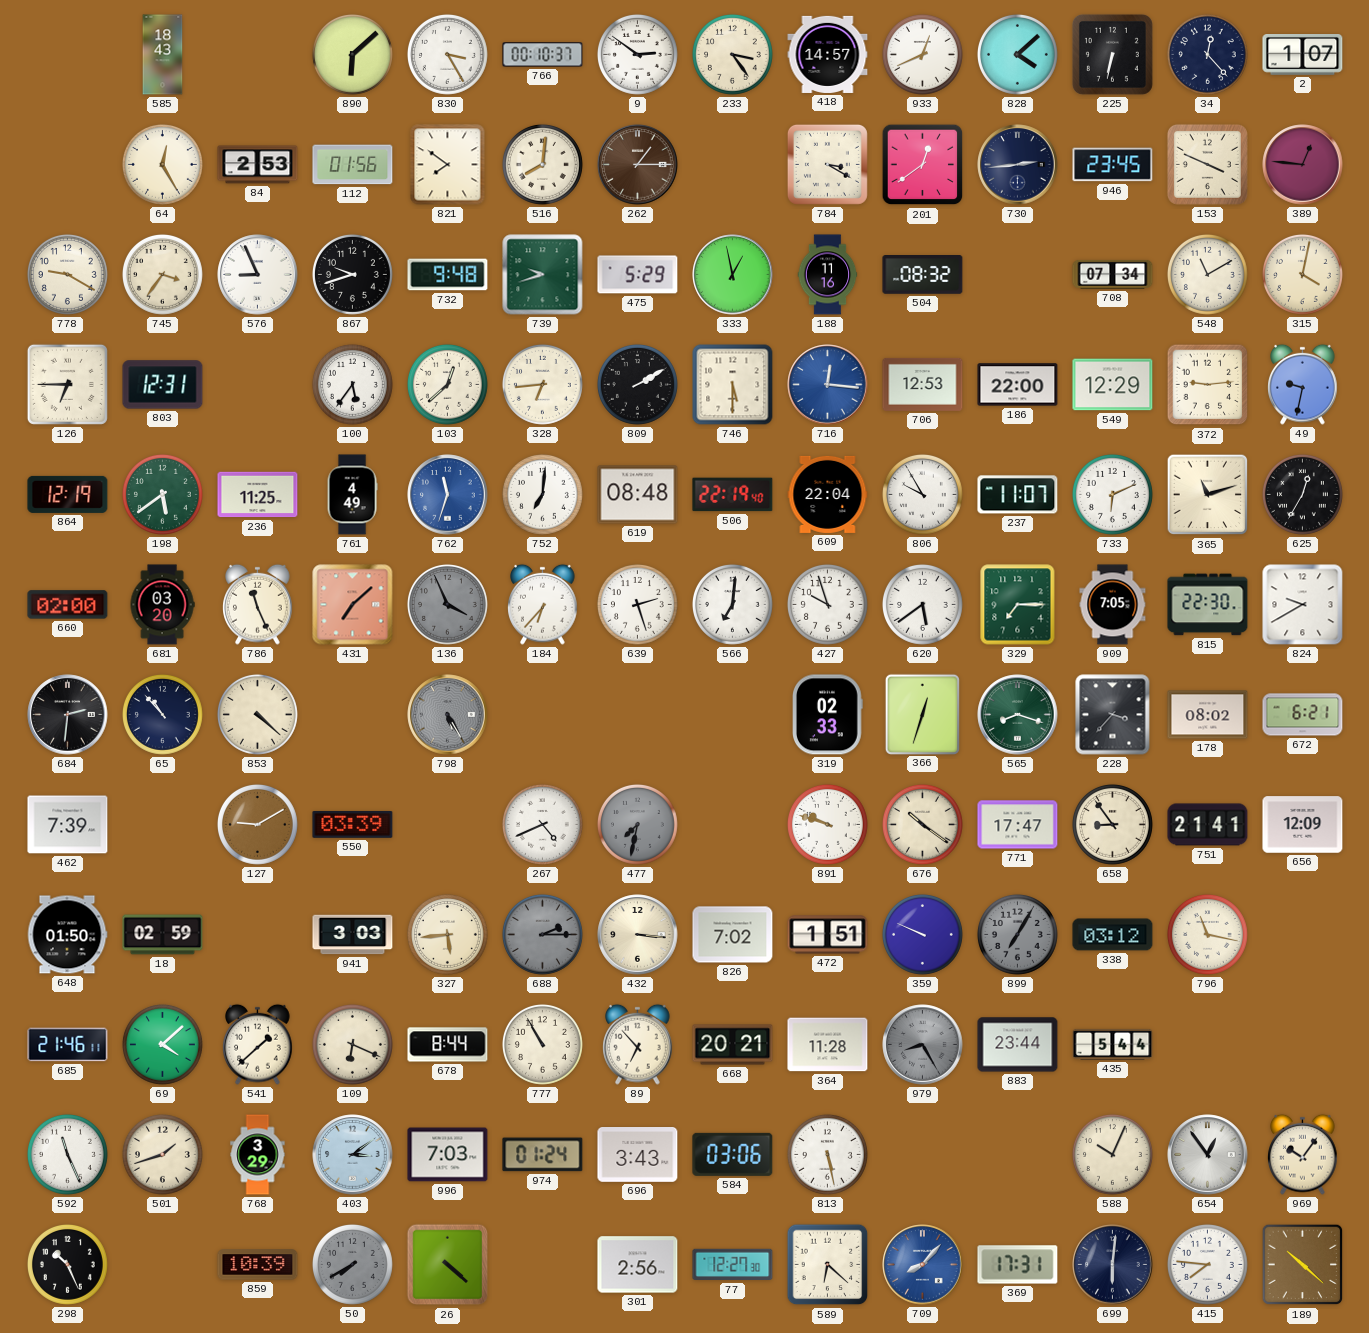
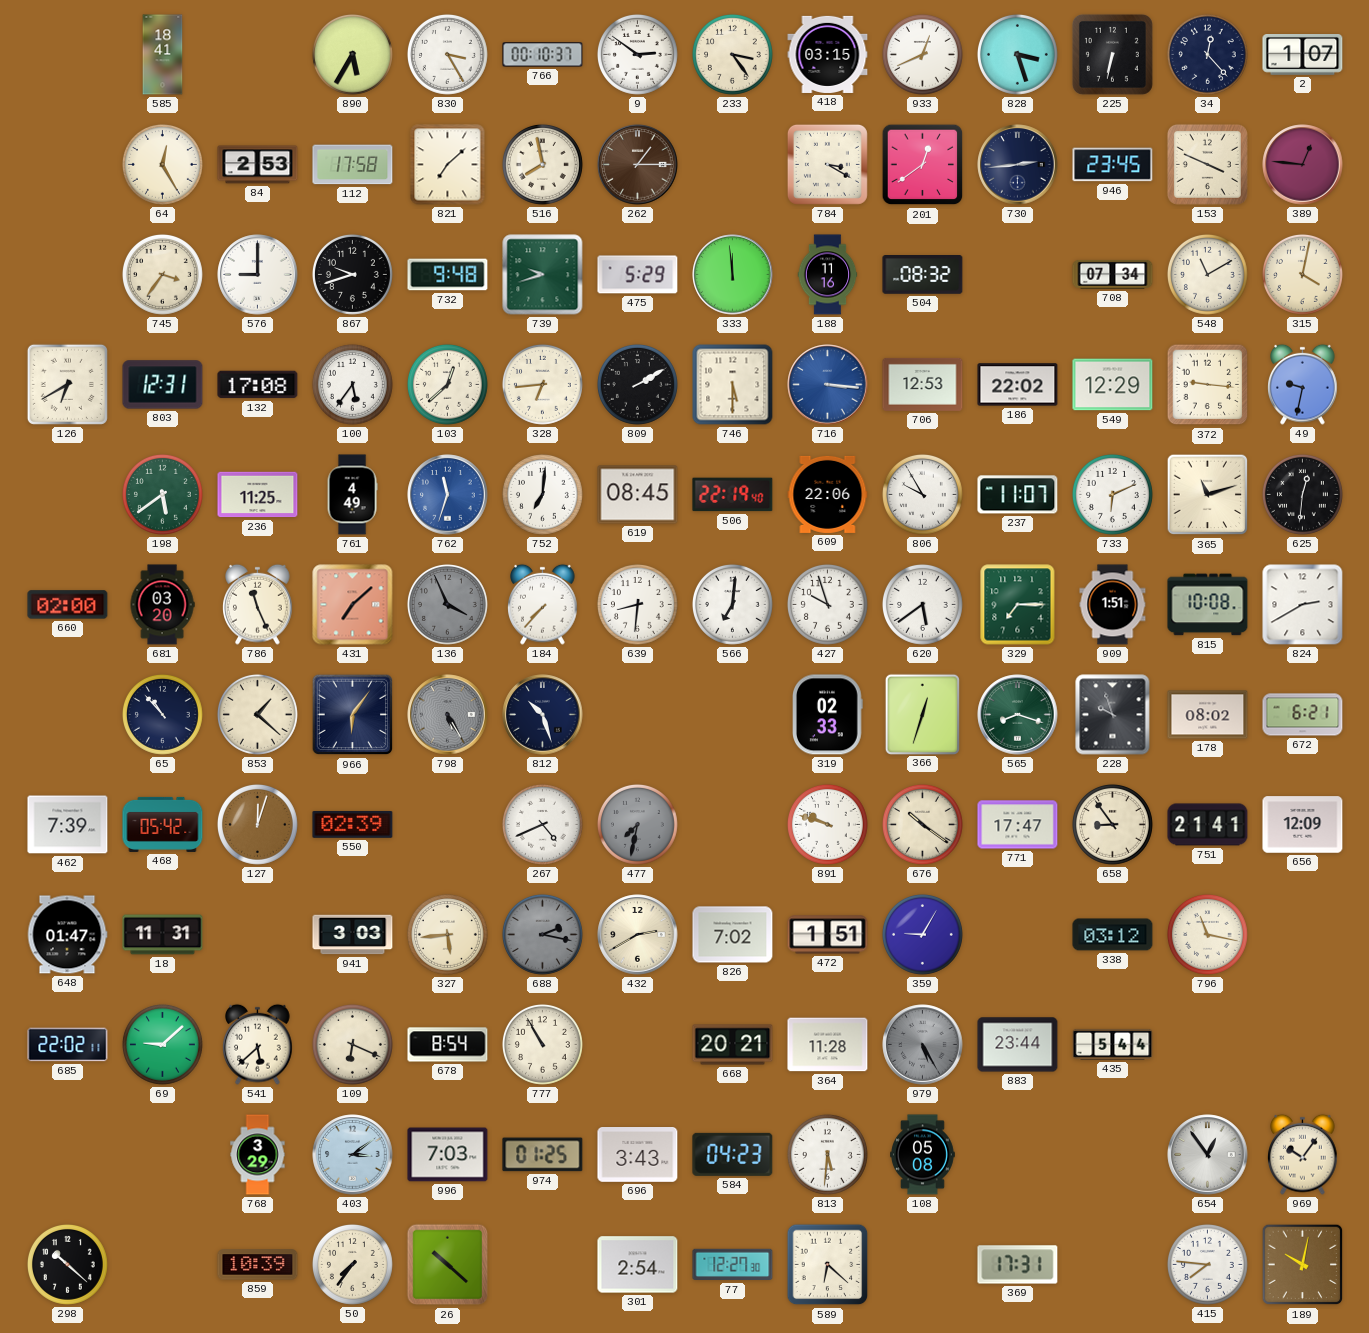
585: 18:43 -> 18:41
890: 6:08 -> 5:35
418: 14:57 -> 03:15
828: 4:08 -> 3:27
112: 01:56 -> 17:58
821: 7:51 -> 7:08
516: 8:01 -> 7:58
778: 9:20 -> none
576: 8:56 -> 9:00
333: 12:58 -> 11:59
126: 6:45 -> 6:40
132: none -> 17:08
716: 12:16 -> 3:16
186: 22:00 -> 22:02
372: 9:14 -> 9:16
864: 12:19 -> none
619: 08:48 -> 08:45
609: 22:04 -> 22:06
625: 12:35 -> 12:31
184: 6:37 -> 7:37
639: 2:27 -> 8:31
909: 7:05 -> 1:51
815: 22:30 -> 10:08
824: 9:40 -> 2:40
684: 2:31 -> none
853: 4:22 -> 1:22
966: none -> 6:06
812: none -> 10:27
228: 3:37 -> 9:57
468: none -> 05:42
127: 9:10 -> 12:03
550: 03:39 -> 02:39
648: 01:50 -> 01:47
18: 02:59 -> 11:31
688: 2:15 -> 2:17
432: 3:16 -> 2:40
359: 9:49 -> 9:05
899: 7:05 -> none
685: 21:46 -> 22:02
69: 4:08 -> 9:08
541: 1:38 -> 5:38
678: 8:44 -> 8:54
89: 6:53 -> none
979: 8:25 -> 5:25
592: 11:26 -> none
501: 1:42 -> none
974: 01:24 -> 01:25
584: 03:06 -> 04:23
813: 5:28 -> 5:31
108: none -> 05:08
588: 10:04 -> none
298: 10:26 -> 10:22
50: 7:40 -> 7:36
50 dial: grey -> cream
26: 4:22 -> 10:22
301: 2:56 -> 2:54
709: 8:07 -> none
699: 6:01 -> none
189: 10:22 -> 10:02
